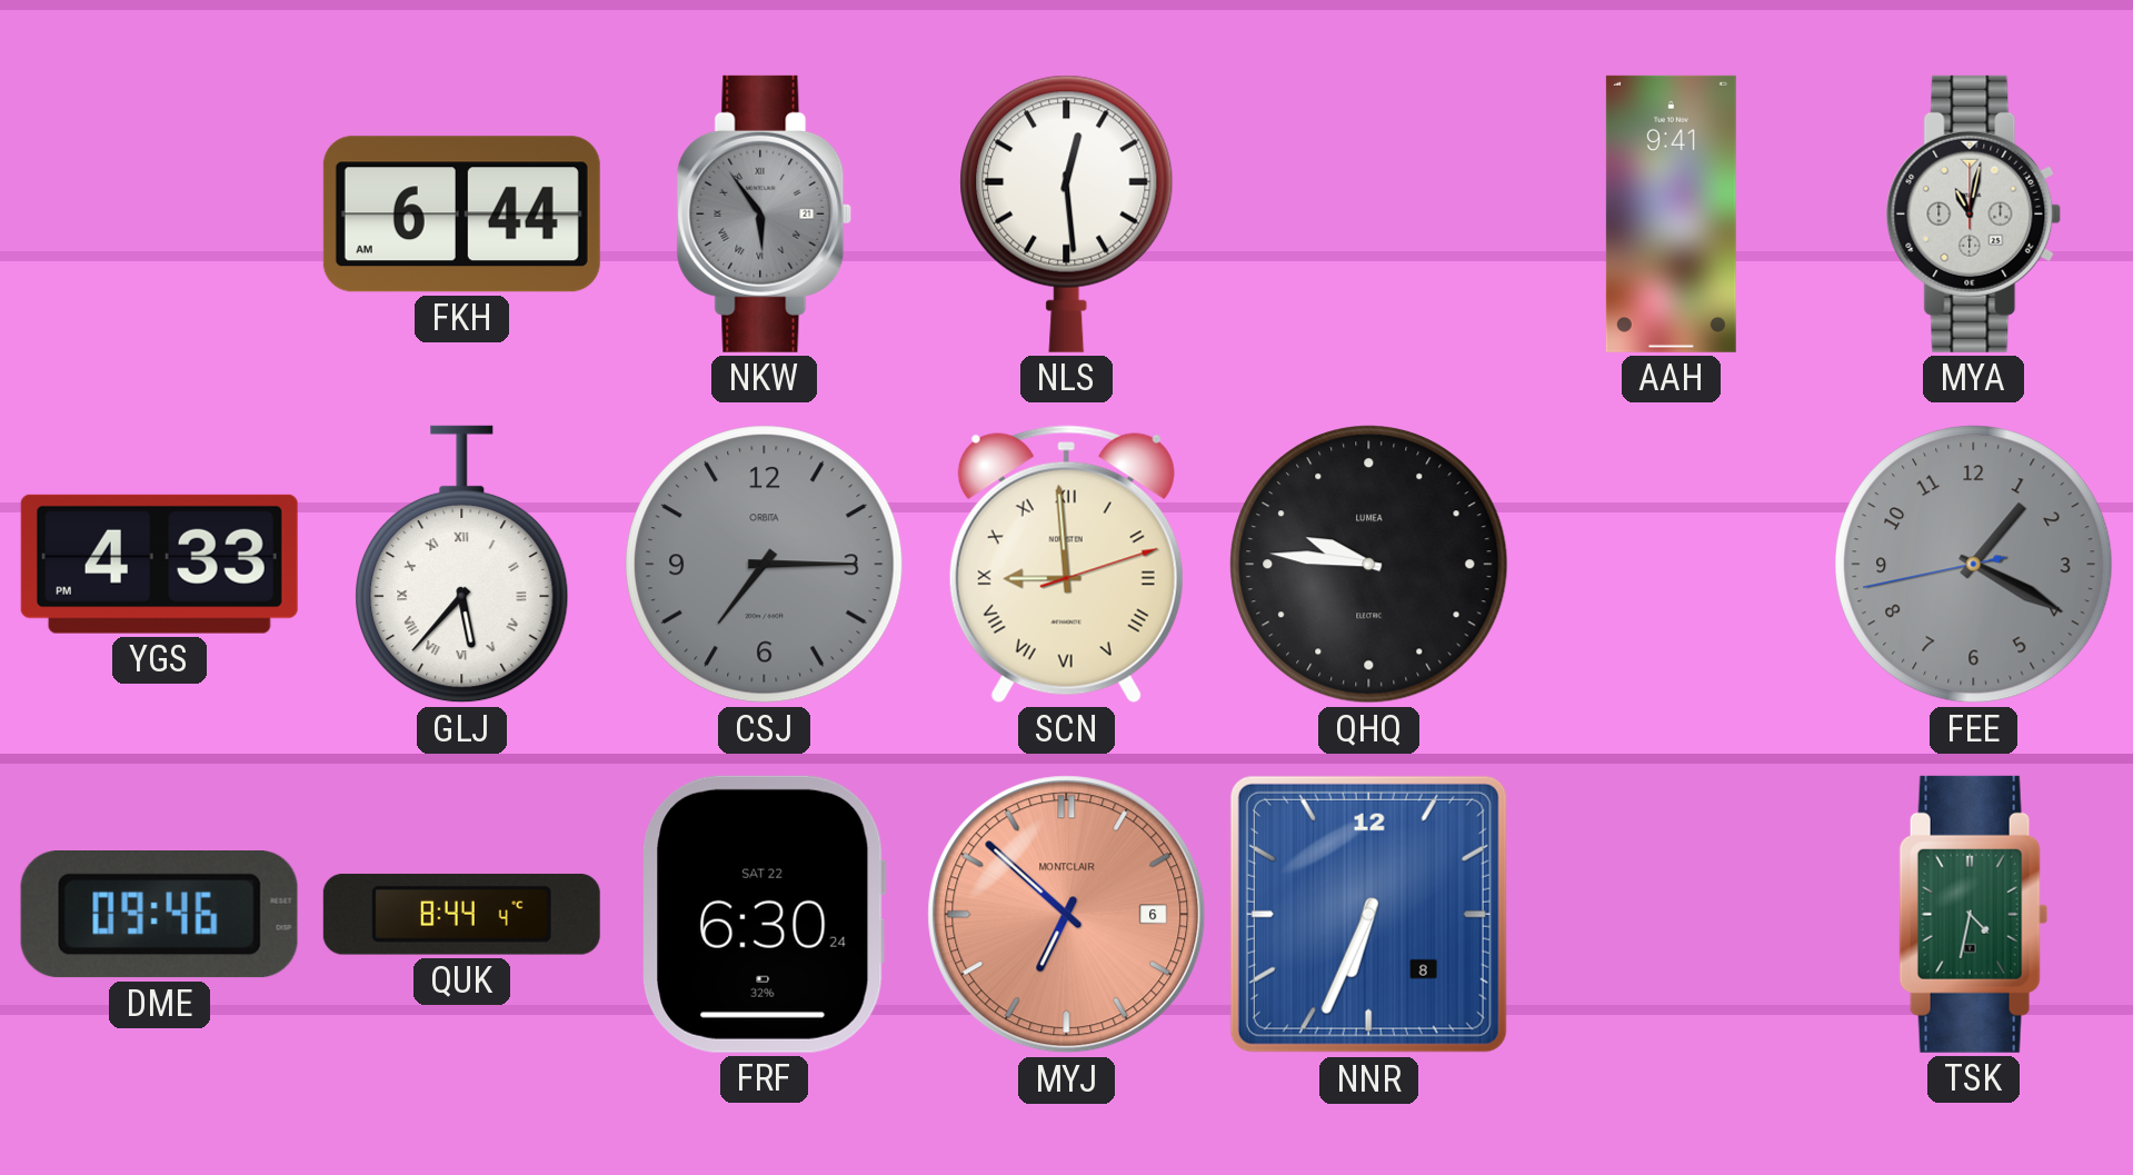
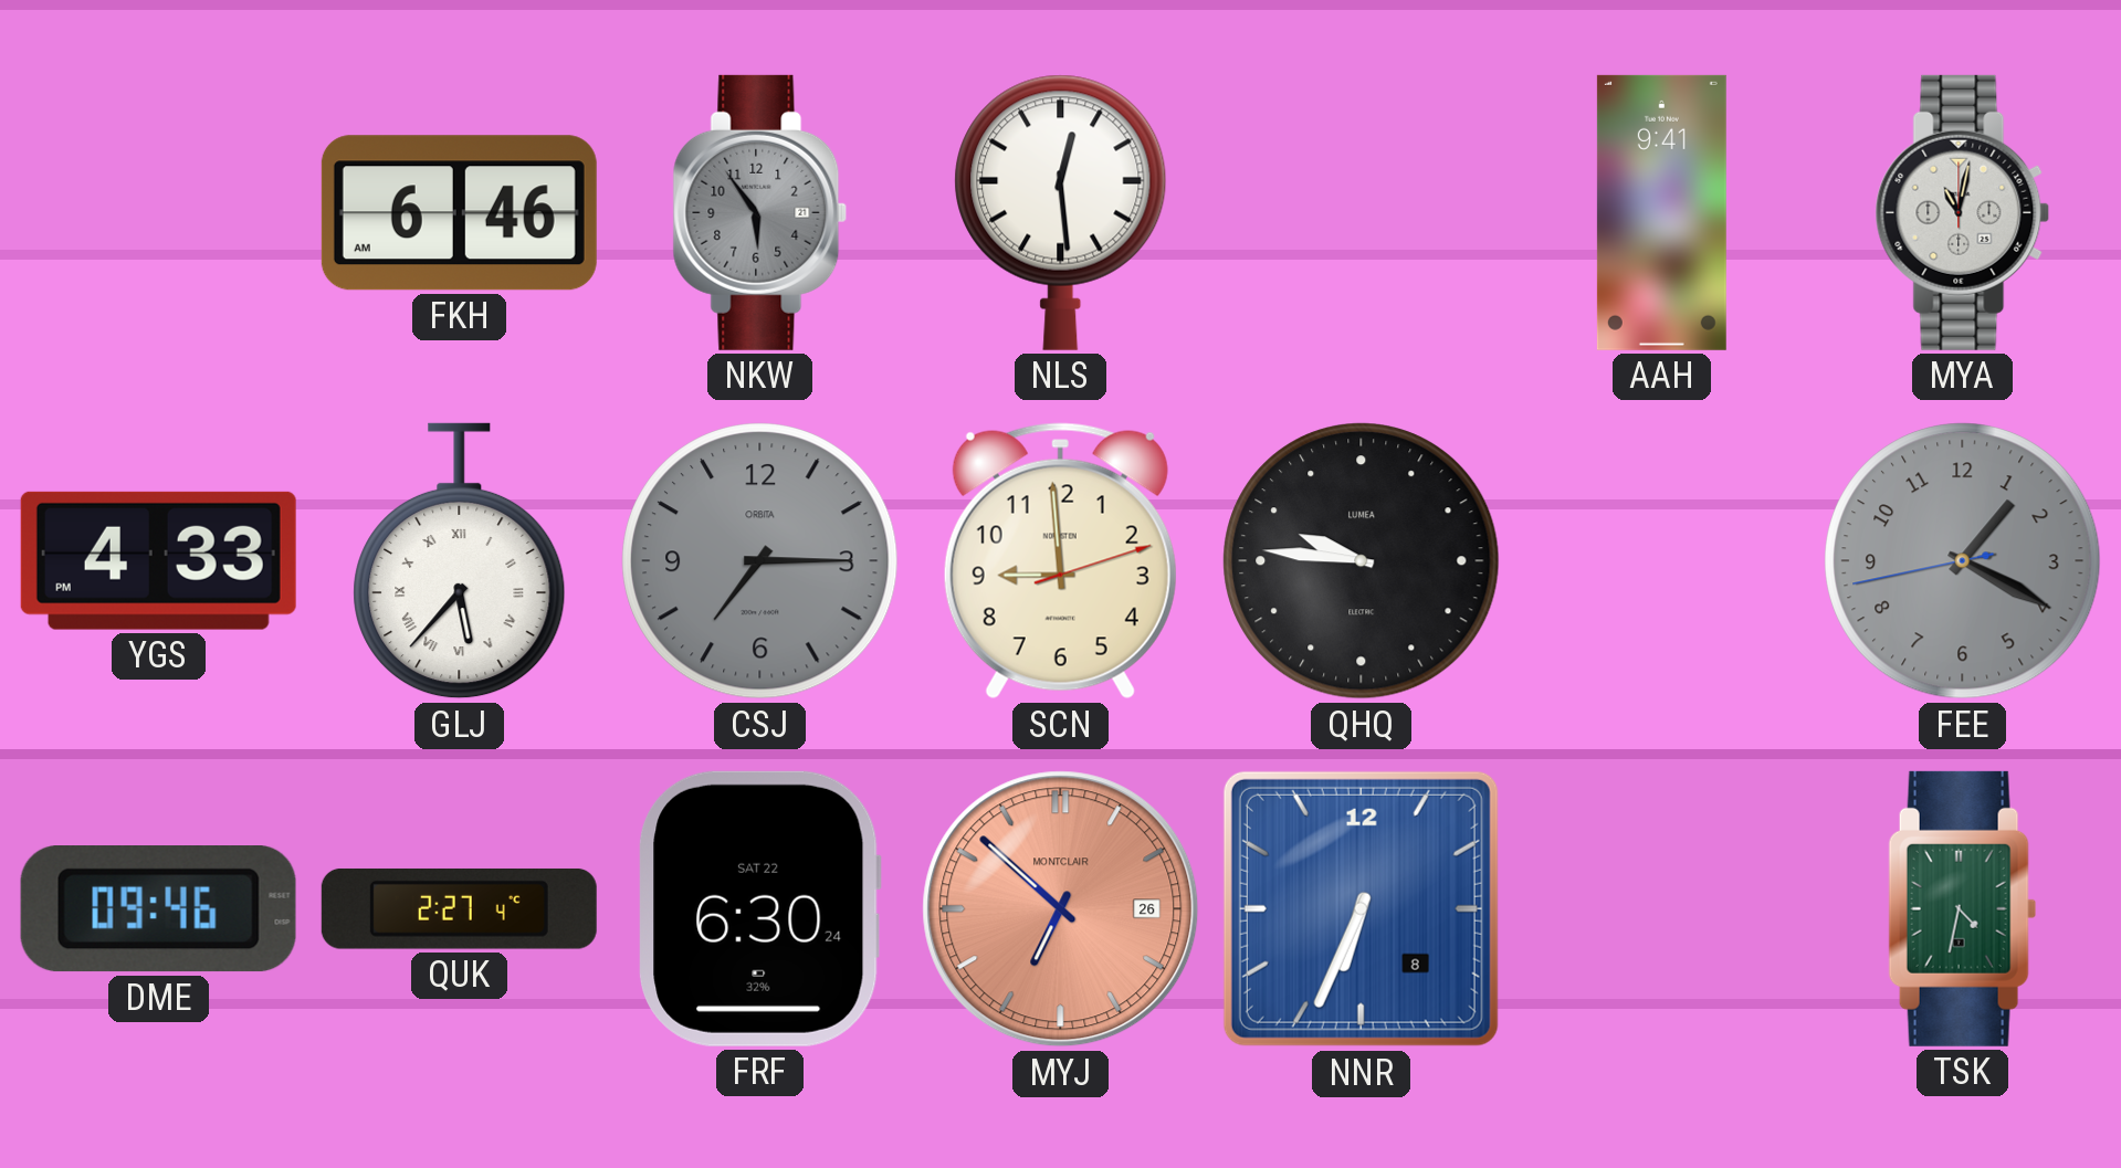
FKH: 6:44 -> 6:46
NKW numerals: Roman -> Arabic
SCN numerals: Roman -> Arabic
QUK: 8:44 -> 2:27
MYJ date: 6 -> 26
